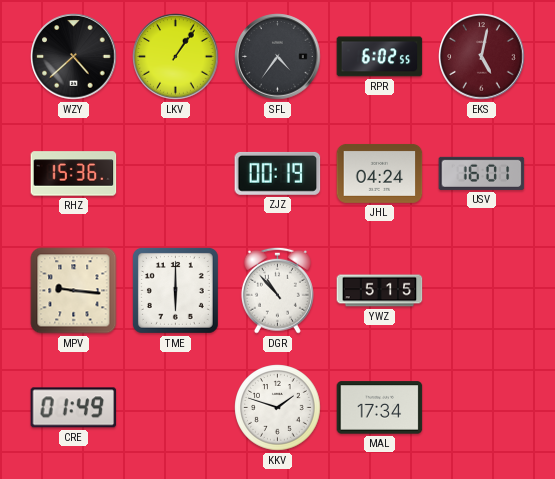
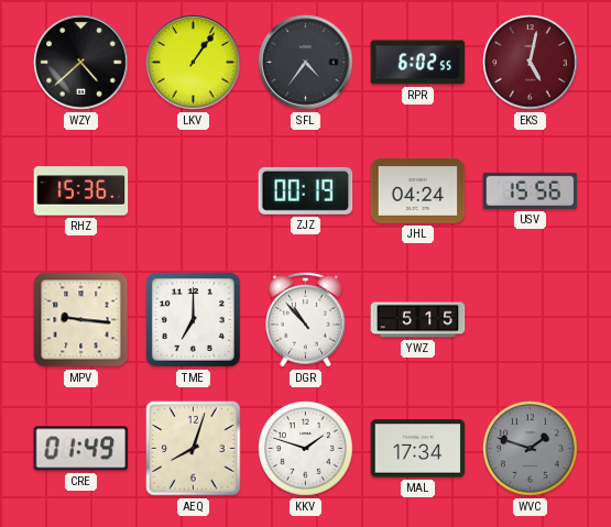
USV: 16:01 -> 15:56
TME: 6:00 -> 7:00
AEQ: none -> 8:03
WVC: none -> 1:48
